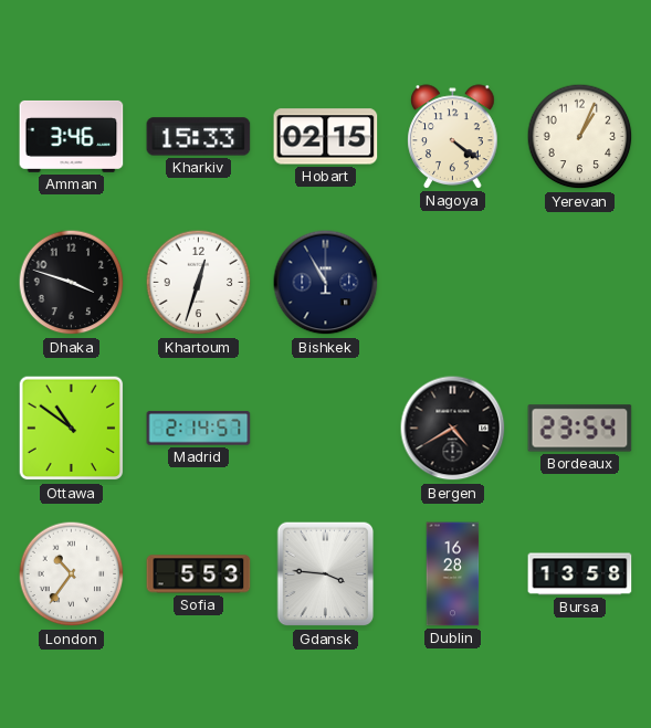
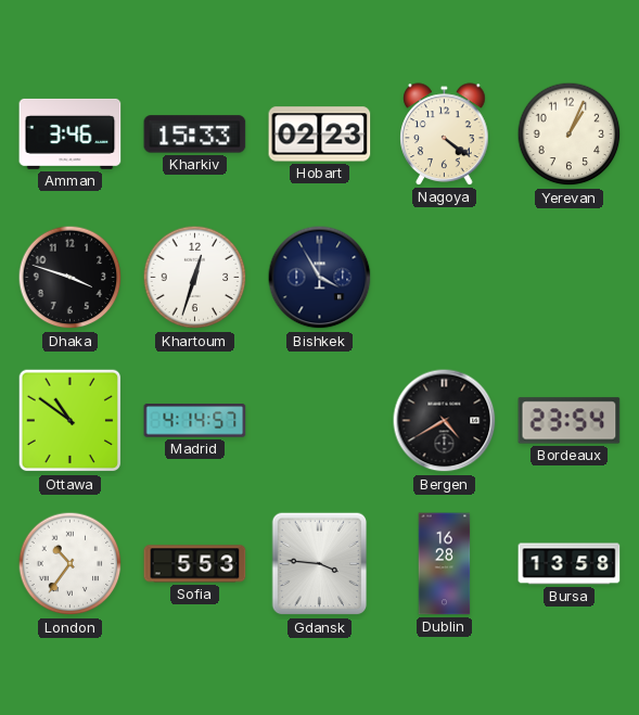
Hobart: 02:15 -> 02:23
Bishkek: 10:55 -> 3:55
Madrid: 2:14 -> 4:14
